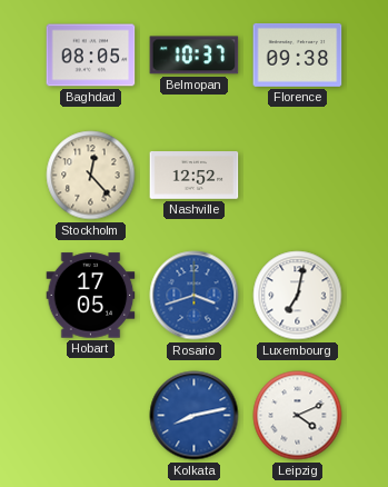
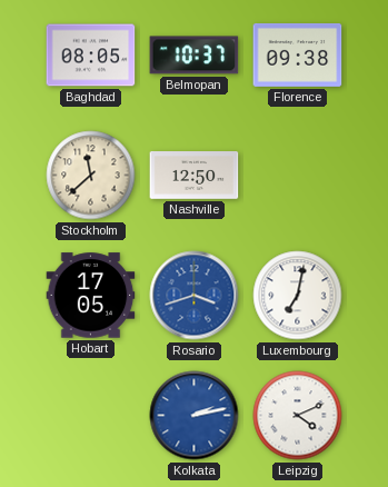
Stockholm: 12:23 -> 11:38
Nashville: 12:52 -> 12:50
Kolkata: 8:13 -> 2:13
